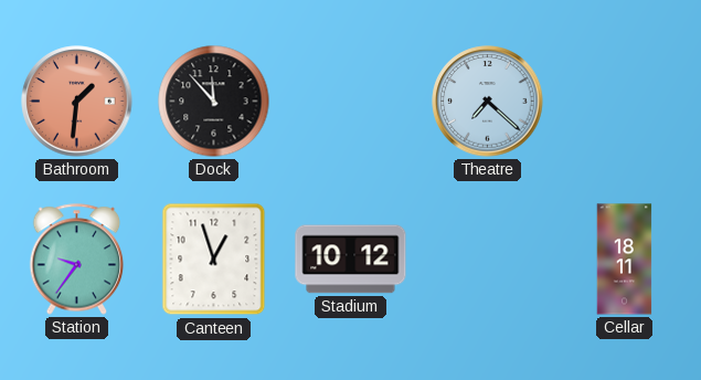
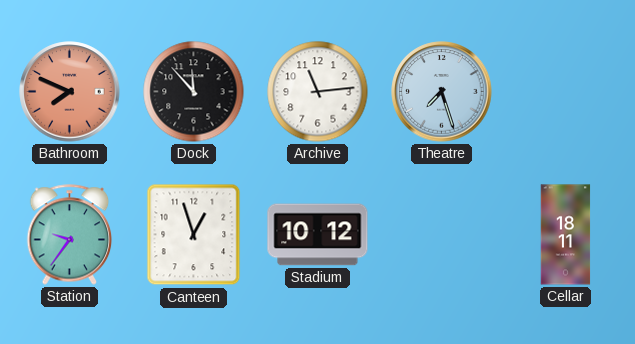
Bathroom: 1:31 -> 7:49
Archive: none -> 11:14
Theatre: 7:22 -> 7:27
